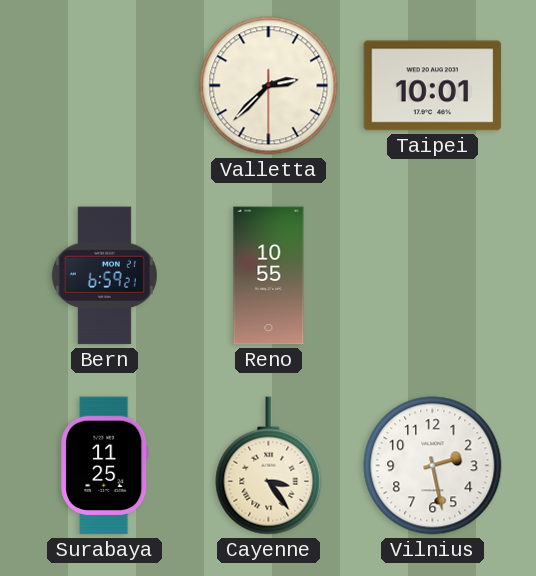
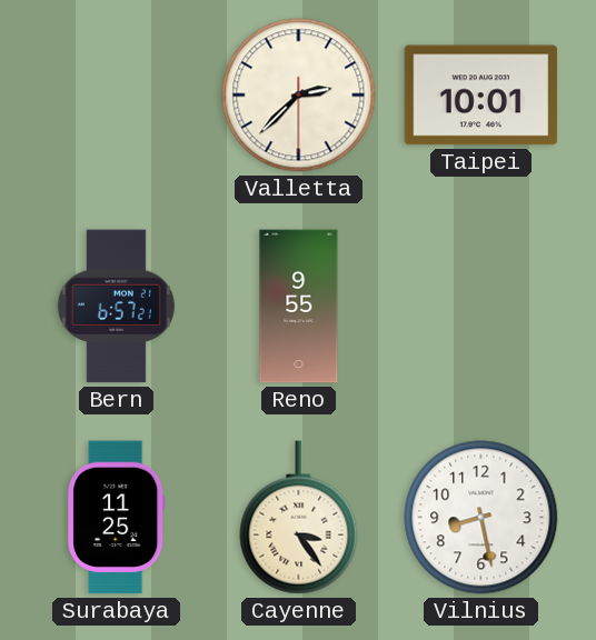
Bern: 6:59 -> 6:57
Reno: 10:55 -> 9:55
Vilnius: 2:28 -> 8:28
